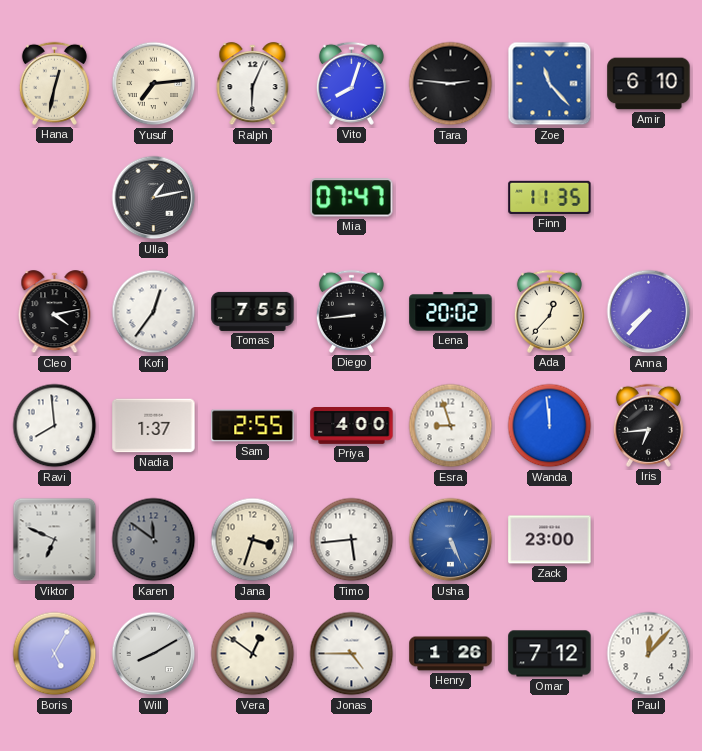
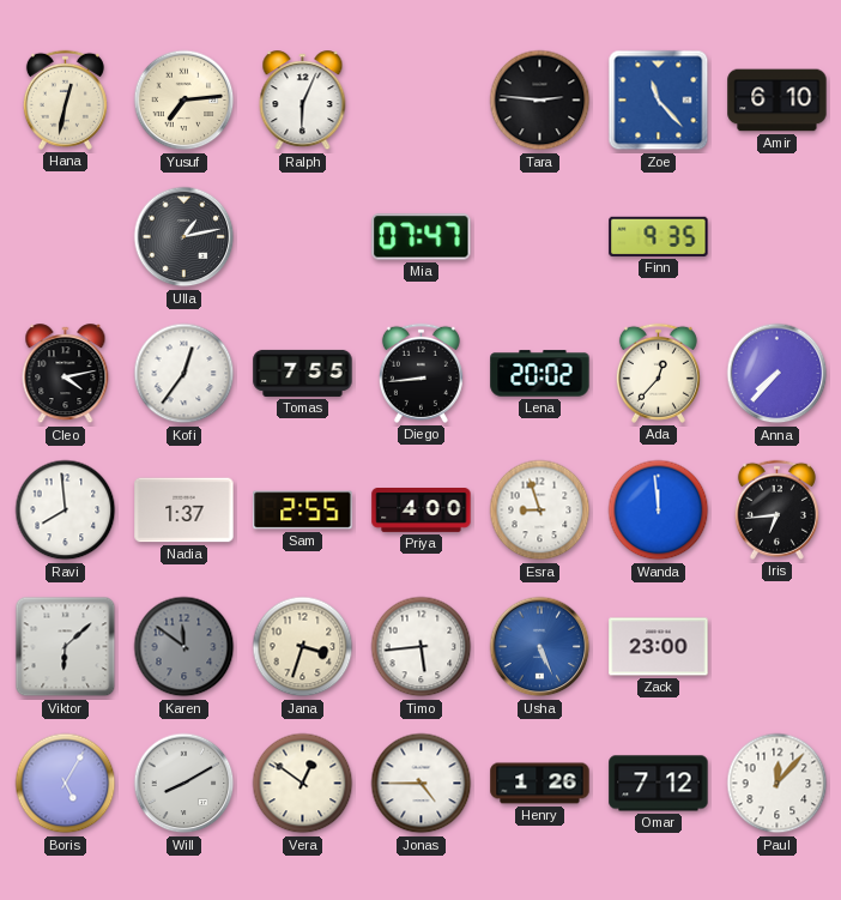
Vito: 8:03 -> none
Finn: 11:35 -> 9:35
Viktor: 6:49 -> 6:08
